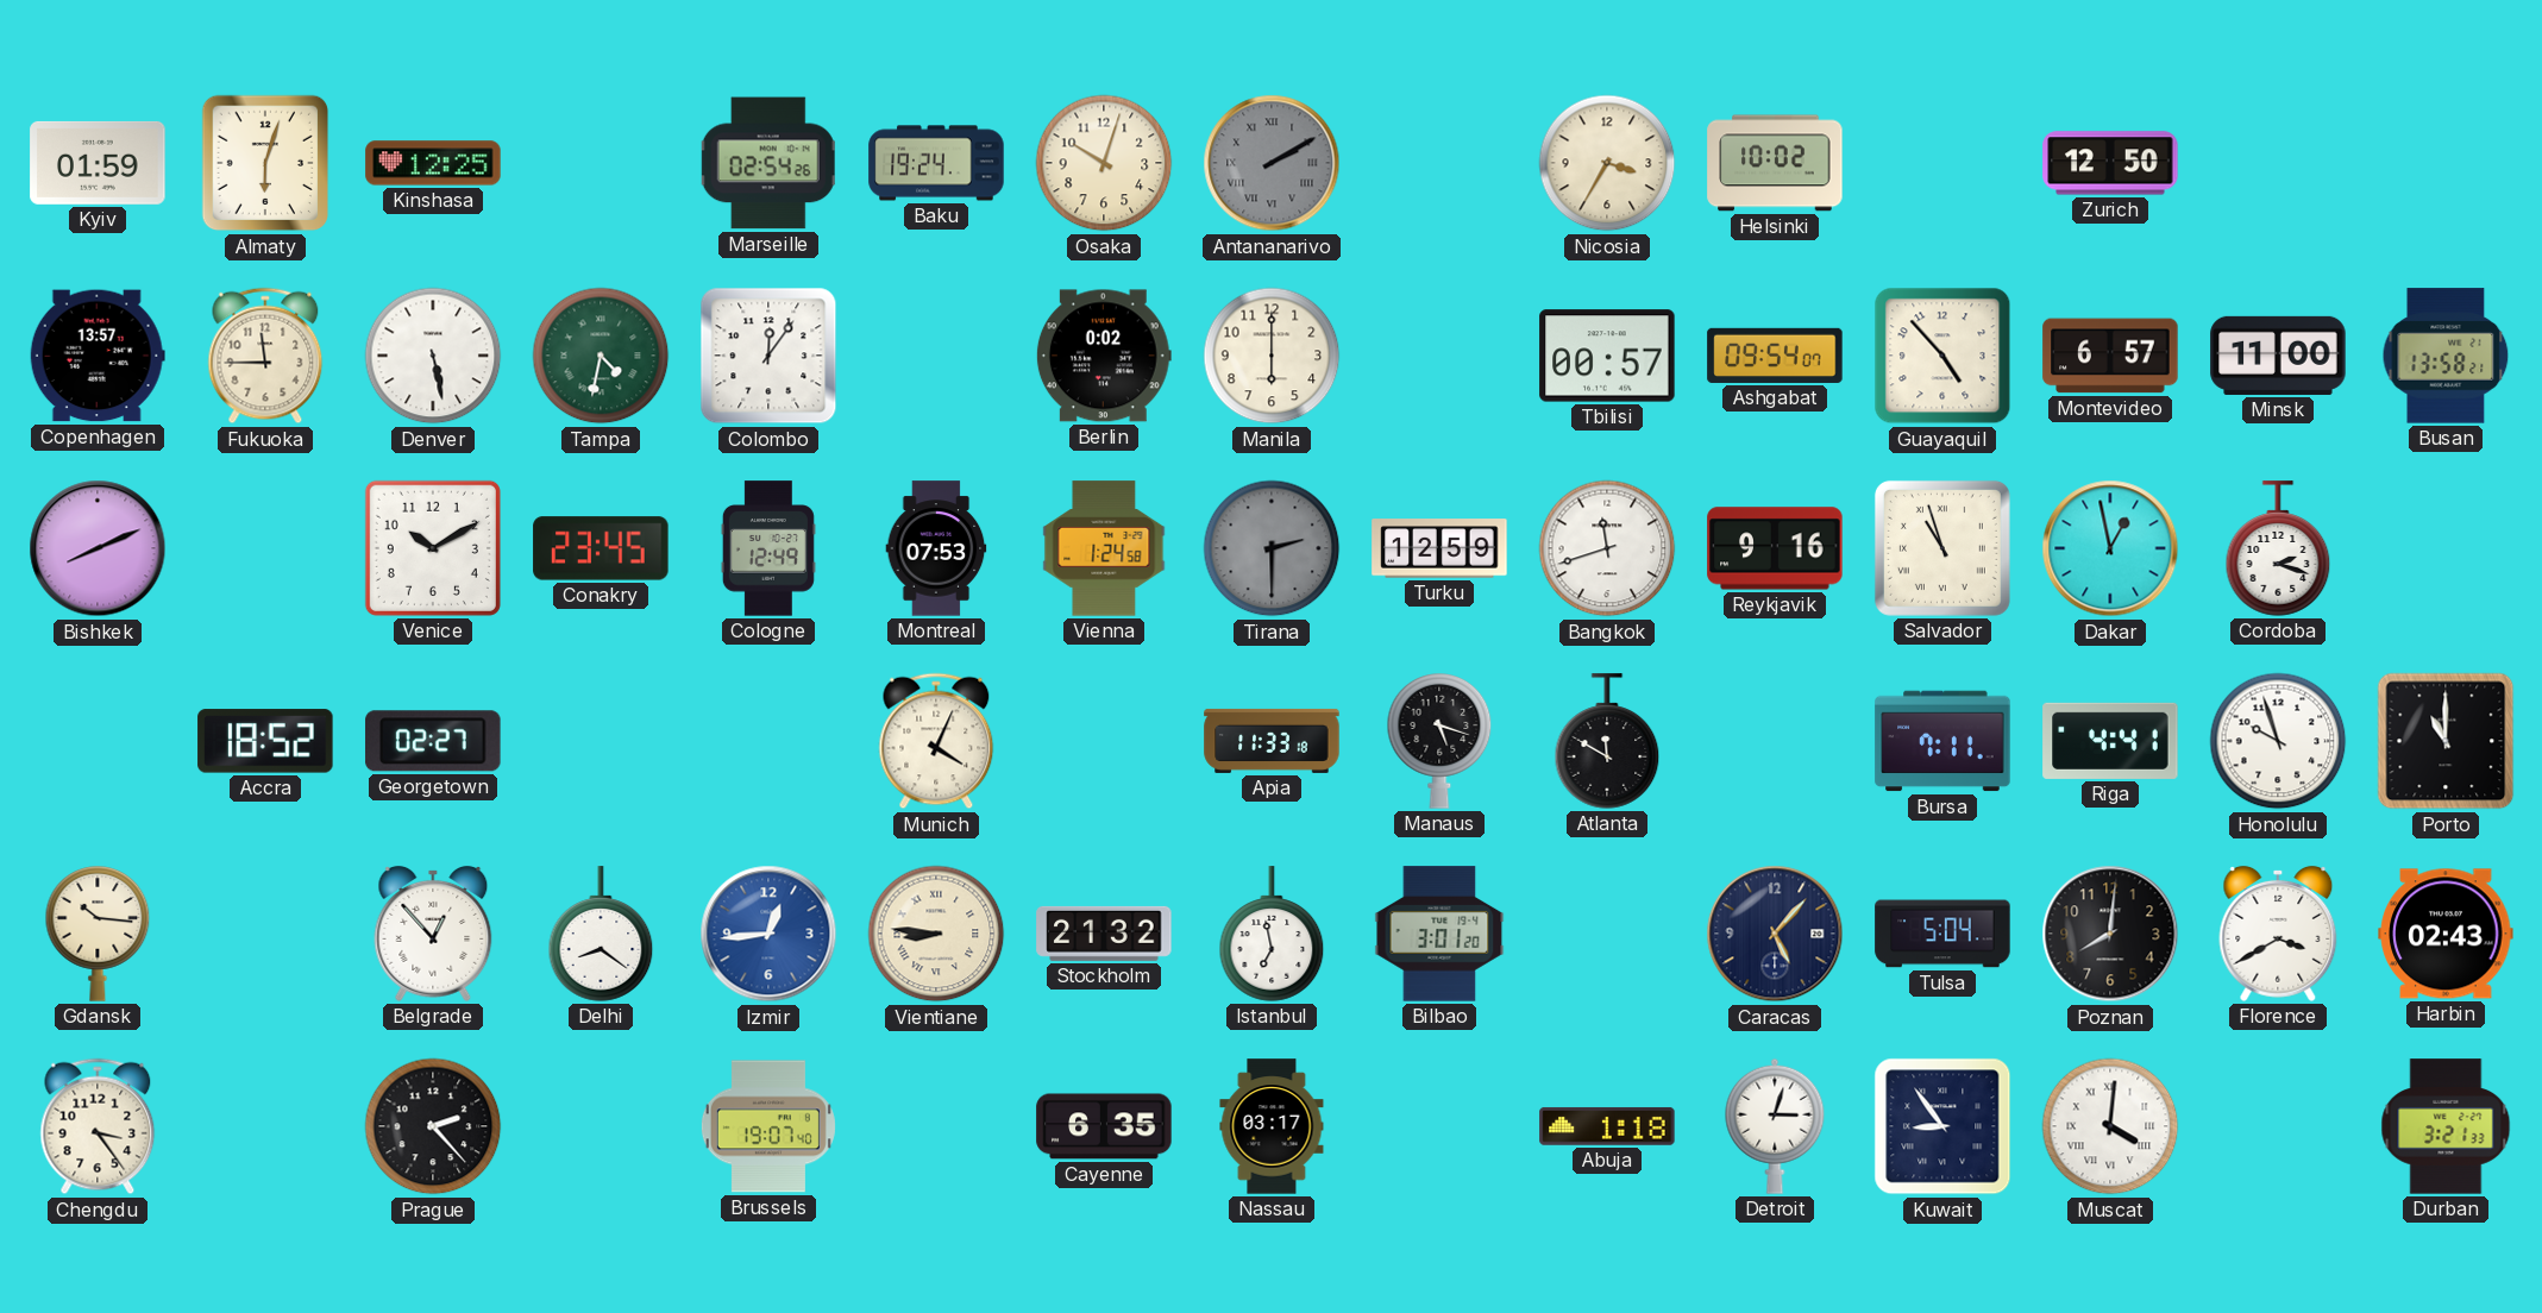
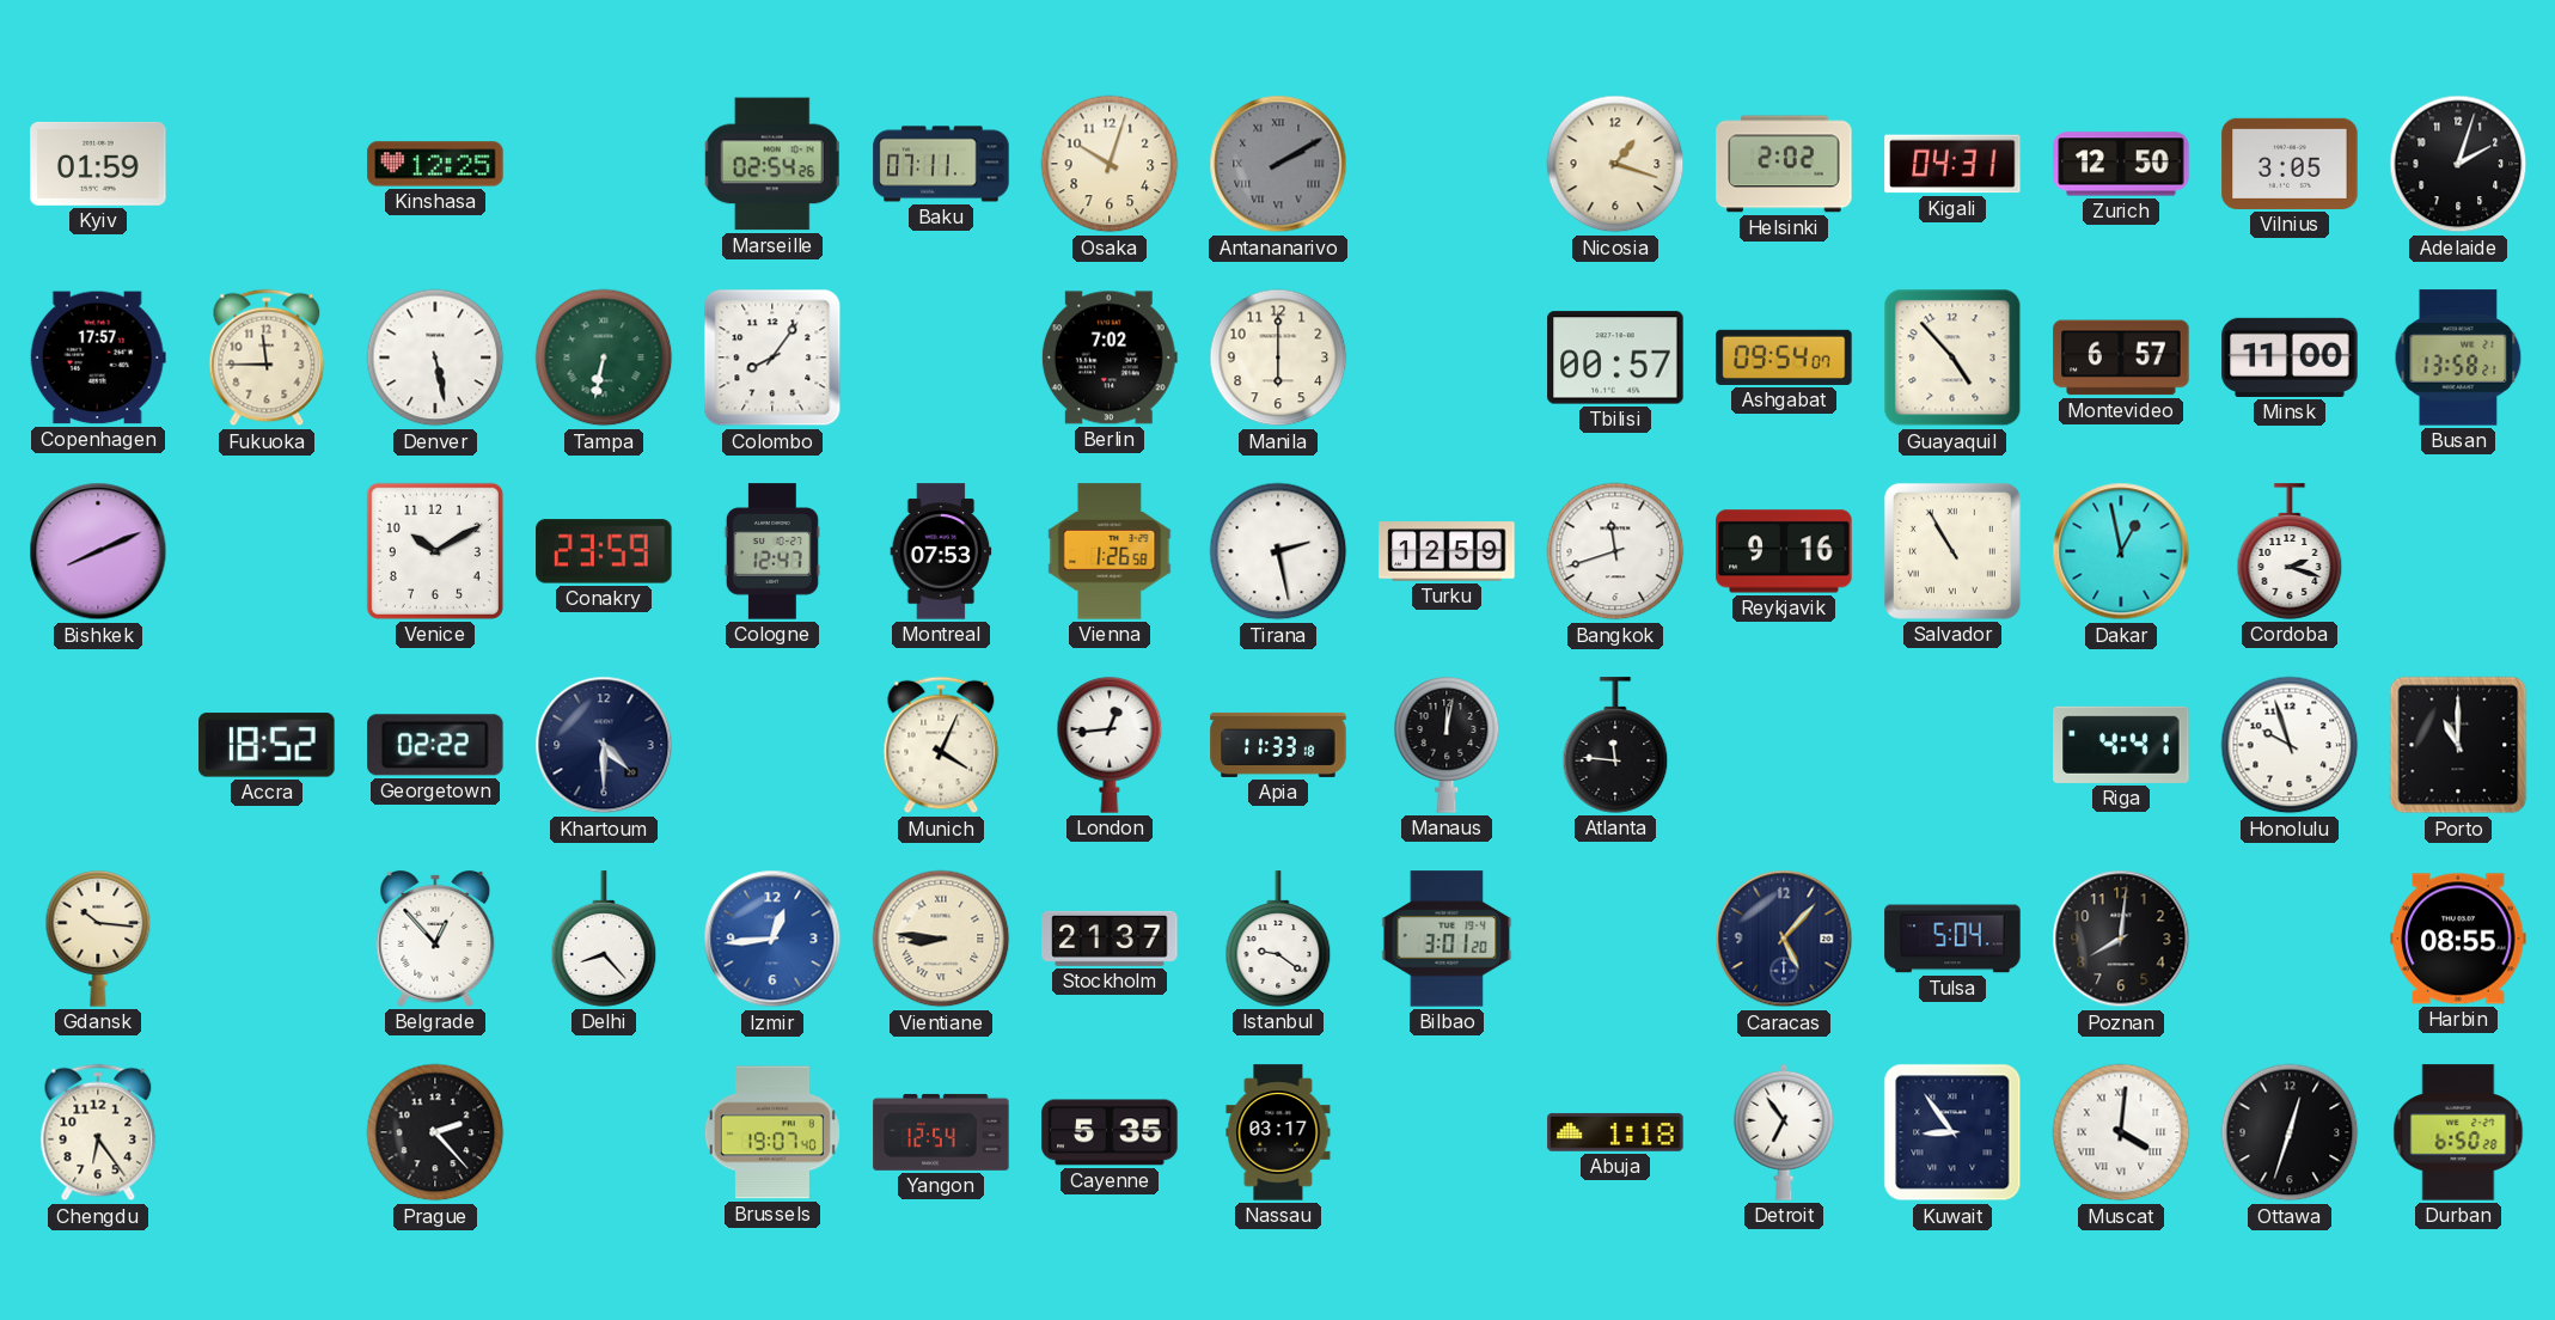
Almaty: 6:03 -> none
Baku: 19:24 -> 07:11
Nicosia: 3:35 -> 1:18
Helsinki: 10:02 -> 2:02
Kigali: none -> 04:31
Vilnius: none -> 3:05
Adelaide: none -> 2:03
Copenhagen: 13:57 -> 17:57
Tampa: 4:32 -> 6:32
Colombo: 12:06 -> 8:06
Berlin: 0:02 -> 7:02
Conakry: 23:45 -> 23:59
Cologne: 12:49 -> 12:47
Vienna: 1:24 -> 1:26
Tirana: 2:30 -> 2:28
Tirana dial: grey -> white
Salvador: 10:57 -> 10:55
Georgetown: 02:27 -> 02:22
Khartoum: none -> 4:30
London: none -> 12:44
Manaus: 5:18 -> 12:02
Atlanta: 11:50 -> 11:46
Bursa: 7:11 -> none
Delhi: 8:21 -> 8:23
Stockholm: 21:32 -> 21:37
Istanbul: 6:58 -> 9:21
Florence: 3:40 -> none
Harbin: 02:43 -> 08:55
Chengdu: 3:24 -> 6:24
Yangon: none -> 12:54
Cayenne: 6:35 -> 5:35
Detroit: 3:03 -> 6:54
Ottawa: none -> 12:33
Durban: 3:21 -> 6:50
